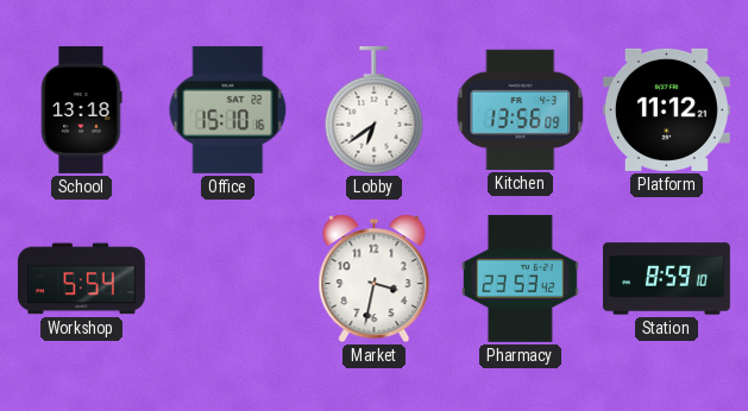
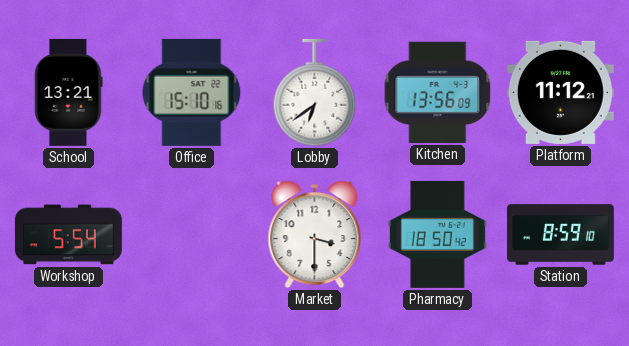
School: 13:18 -> 13:21
Market: 3:32 -> 3:30
Pharmacy: 23:53 -> 18:50
